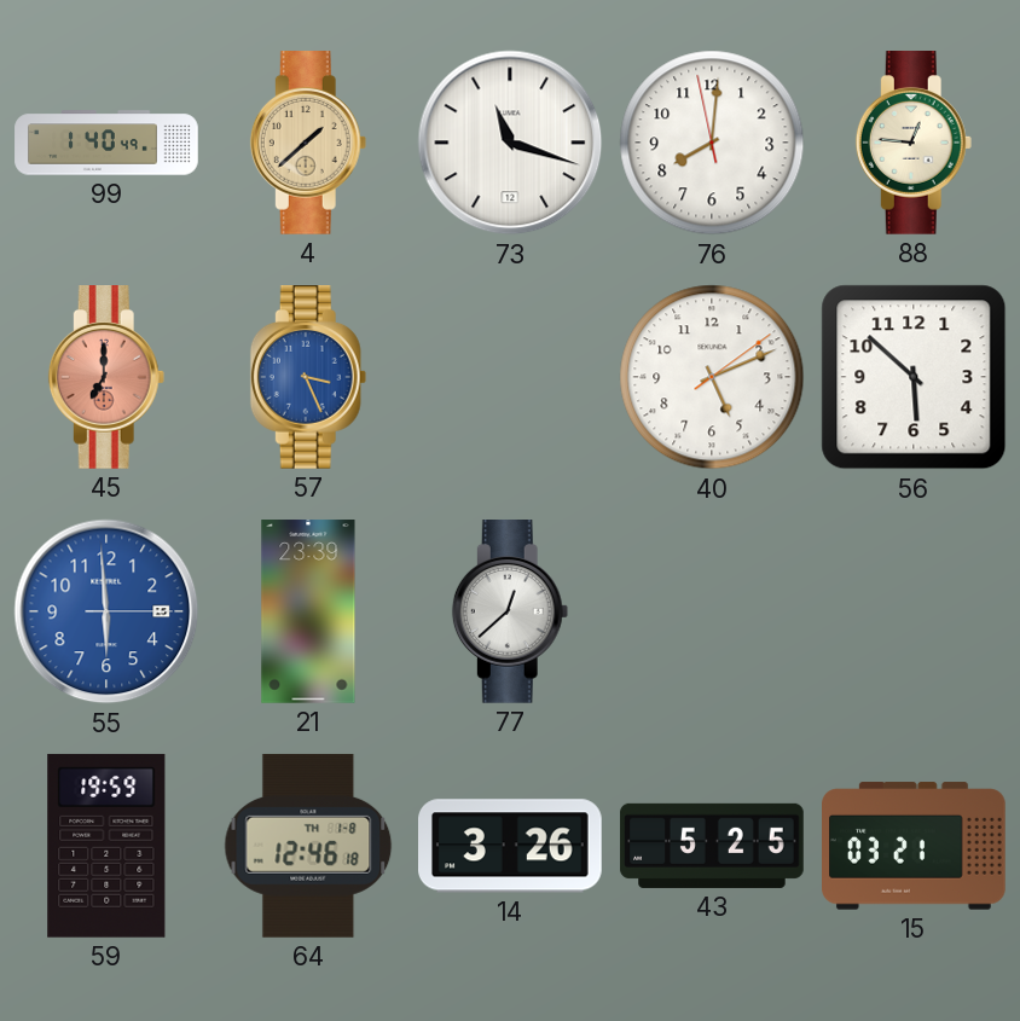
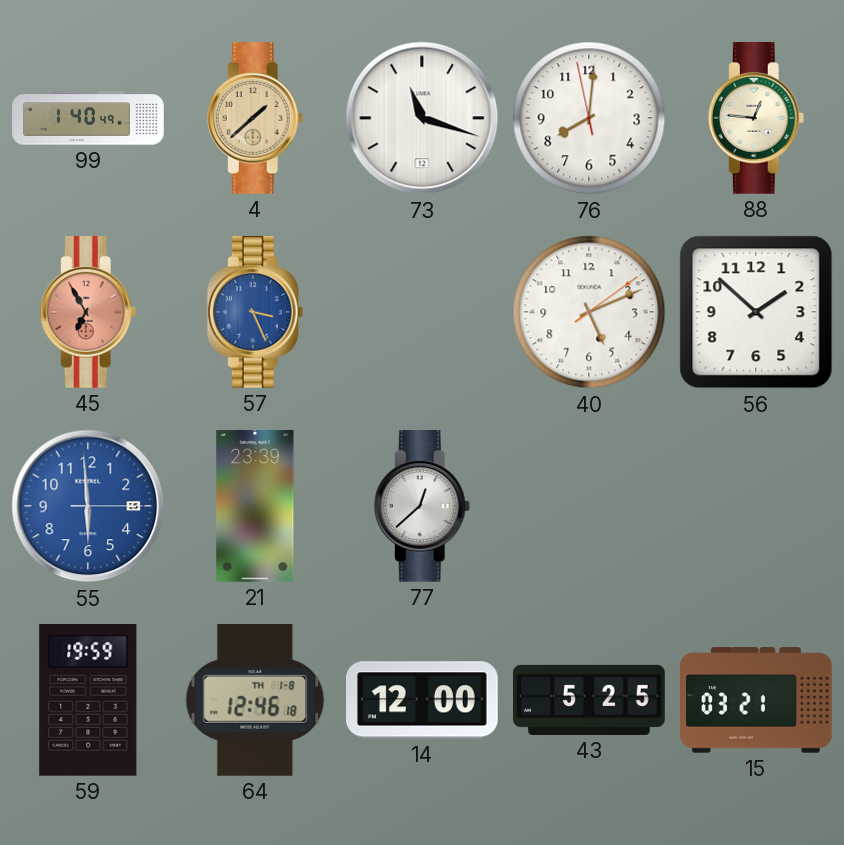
45: 7:00 -> 6:55
56: 5:52 -> 1:52
14: 3:26 -> 12:00
